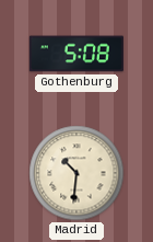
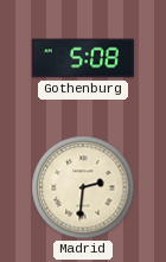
Madrid: 10:31 -> 2:31
